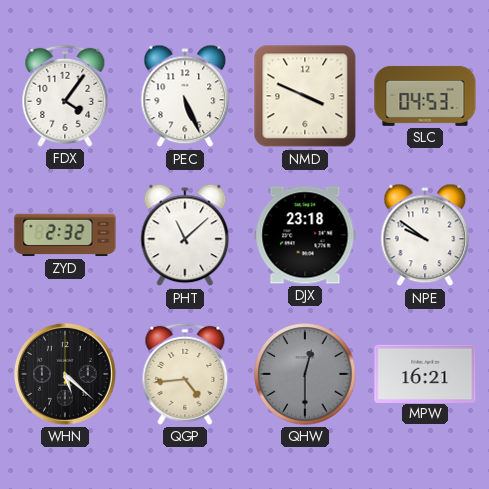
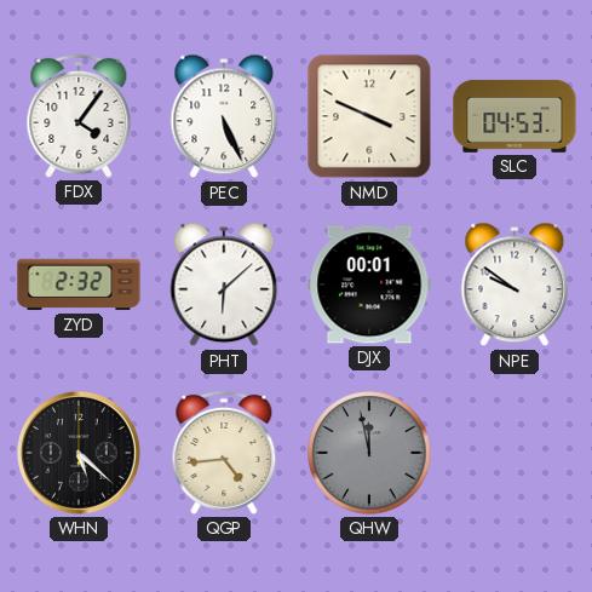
PHT: 11:08 -> 6:08
DJX: 23:18 -> 00:01
QHW: 12:30 -> 11:58
MPW: 16:21 -> none
